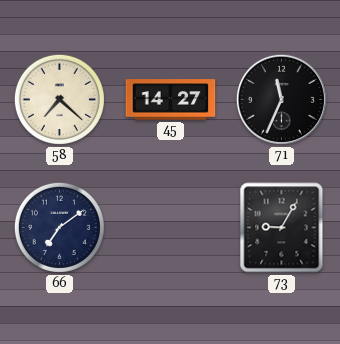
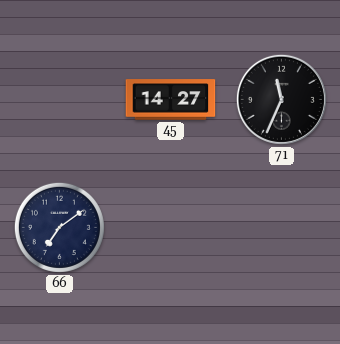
58: 7:22 -> none
73: 9:05 -> none
